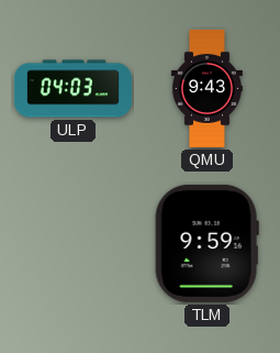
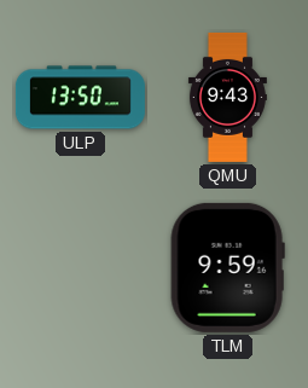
ULP: 04:03 -> 13:50
